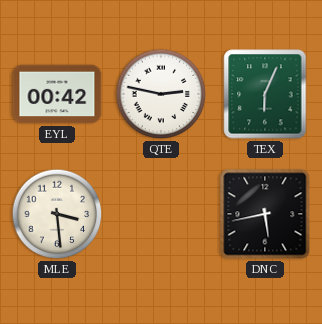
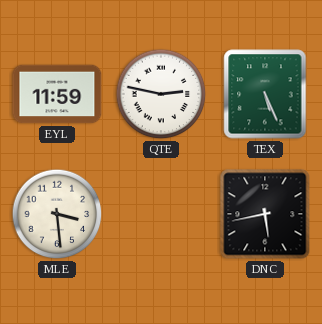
EYL: 00:42 -> 11:59
TEX: 6:04 -> 5:26
